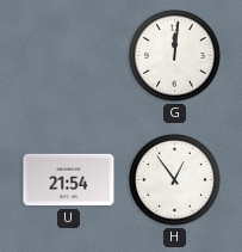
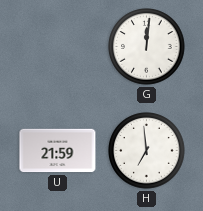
U: 21:54 -> 21:59
H: 12:54 -> 6:59
